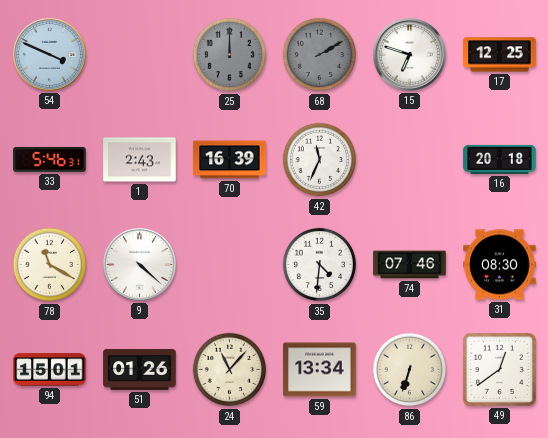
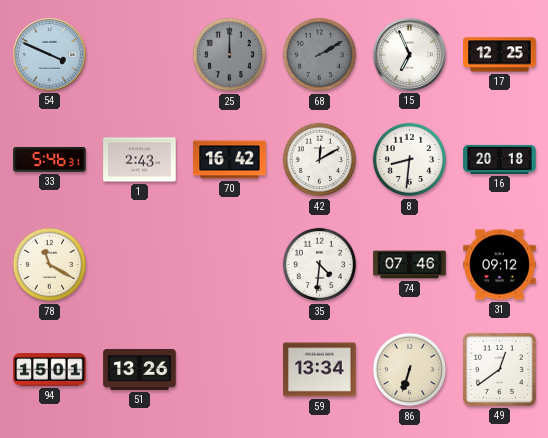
15: 6:48 -> 6:56
70: 16:39 -> 16:42
42: 11:34 -> 12:10
8: none -> 8:31
9: 4:22 -> none
31: 08:30 -> 09:12
51: 01:26 -> 13:26
24: 11:07 -> none
